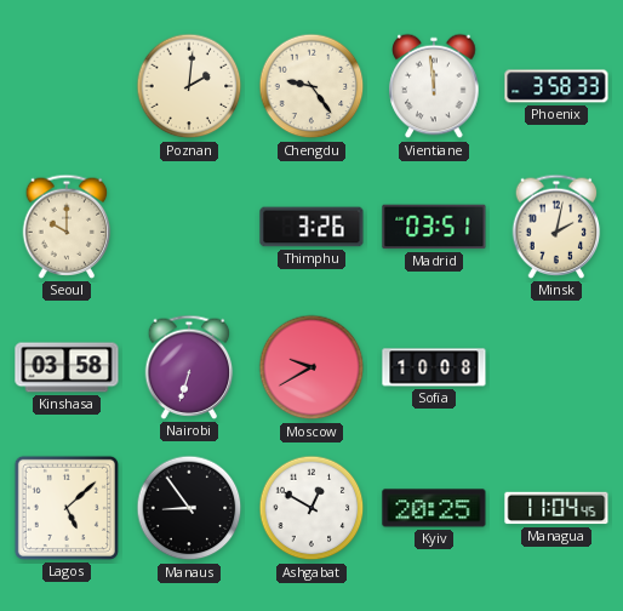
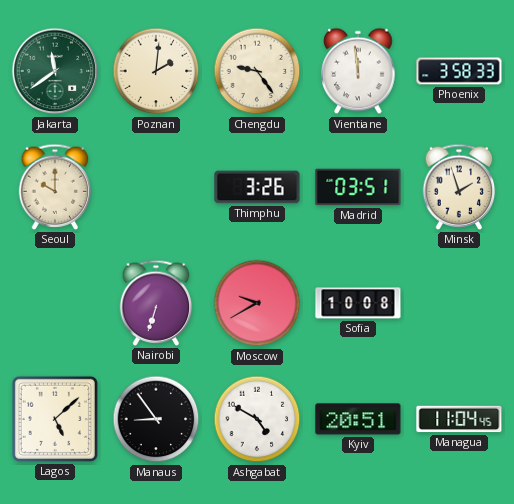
Jakarta: none -> 11:39
Minsk: 2:02 -> 1:57
Kinshasa: 03:58 -> none
Ashgabat: 12:50 -> 4:50
Kyiv: 20:25 -> 20:51
